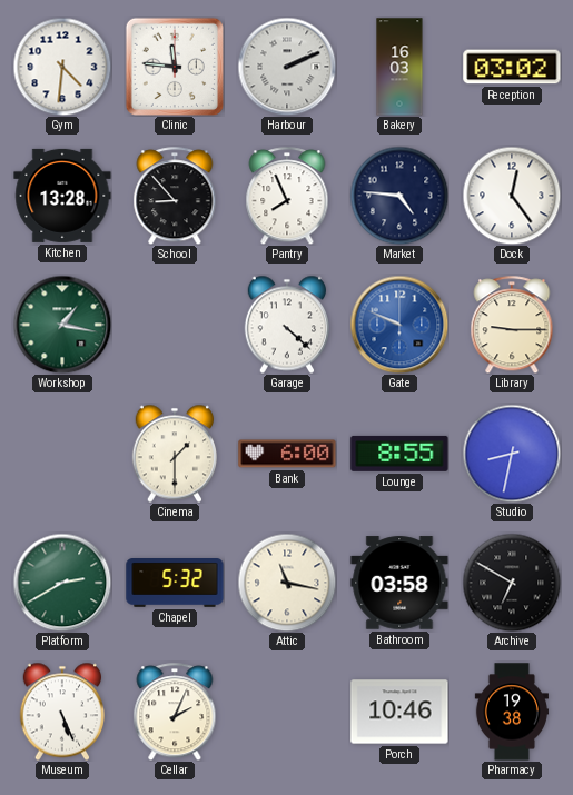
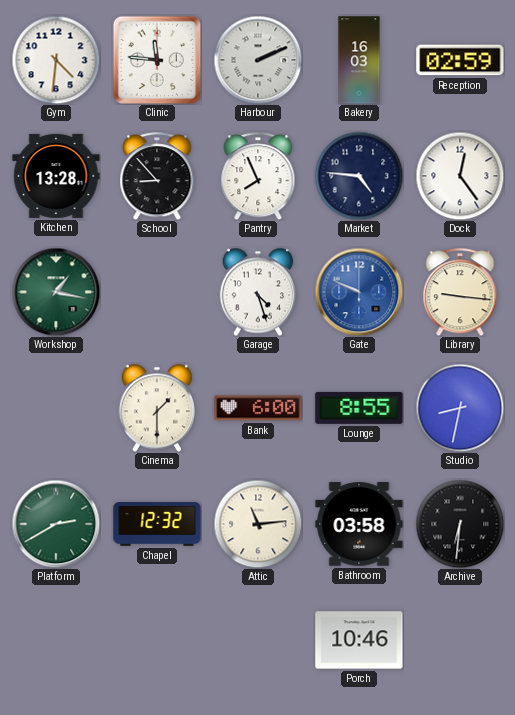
Reception: 03:02 -> 02:59
Garage: 4:22 -> 4:27
Library: 9:15 -> 9:16
Chapel: 5:32 -> 12:32
Attic: 11:17 -> 11:14
Archive: 6:50 -> 6:31
Museum: 5:26 -> none
Cellar: 2:04 -> none
Pharmacy: 19:38 -> none
